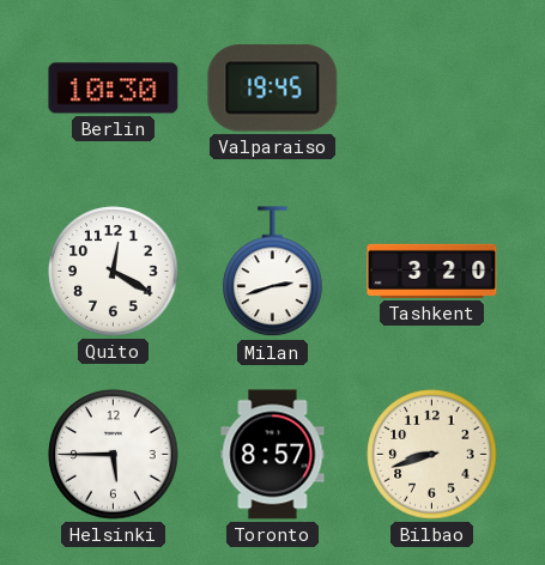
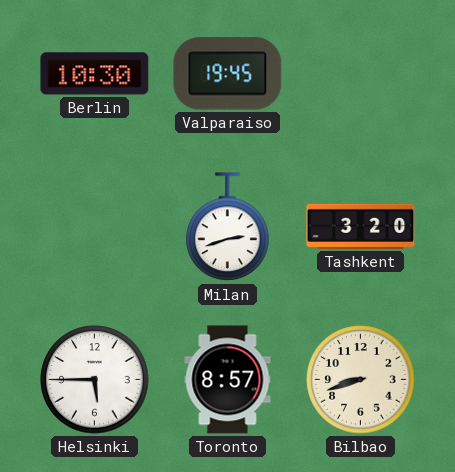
Quito: 12:20 -> none
